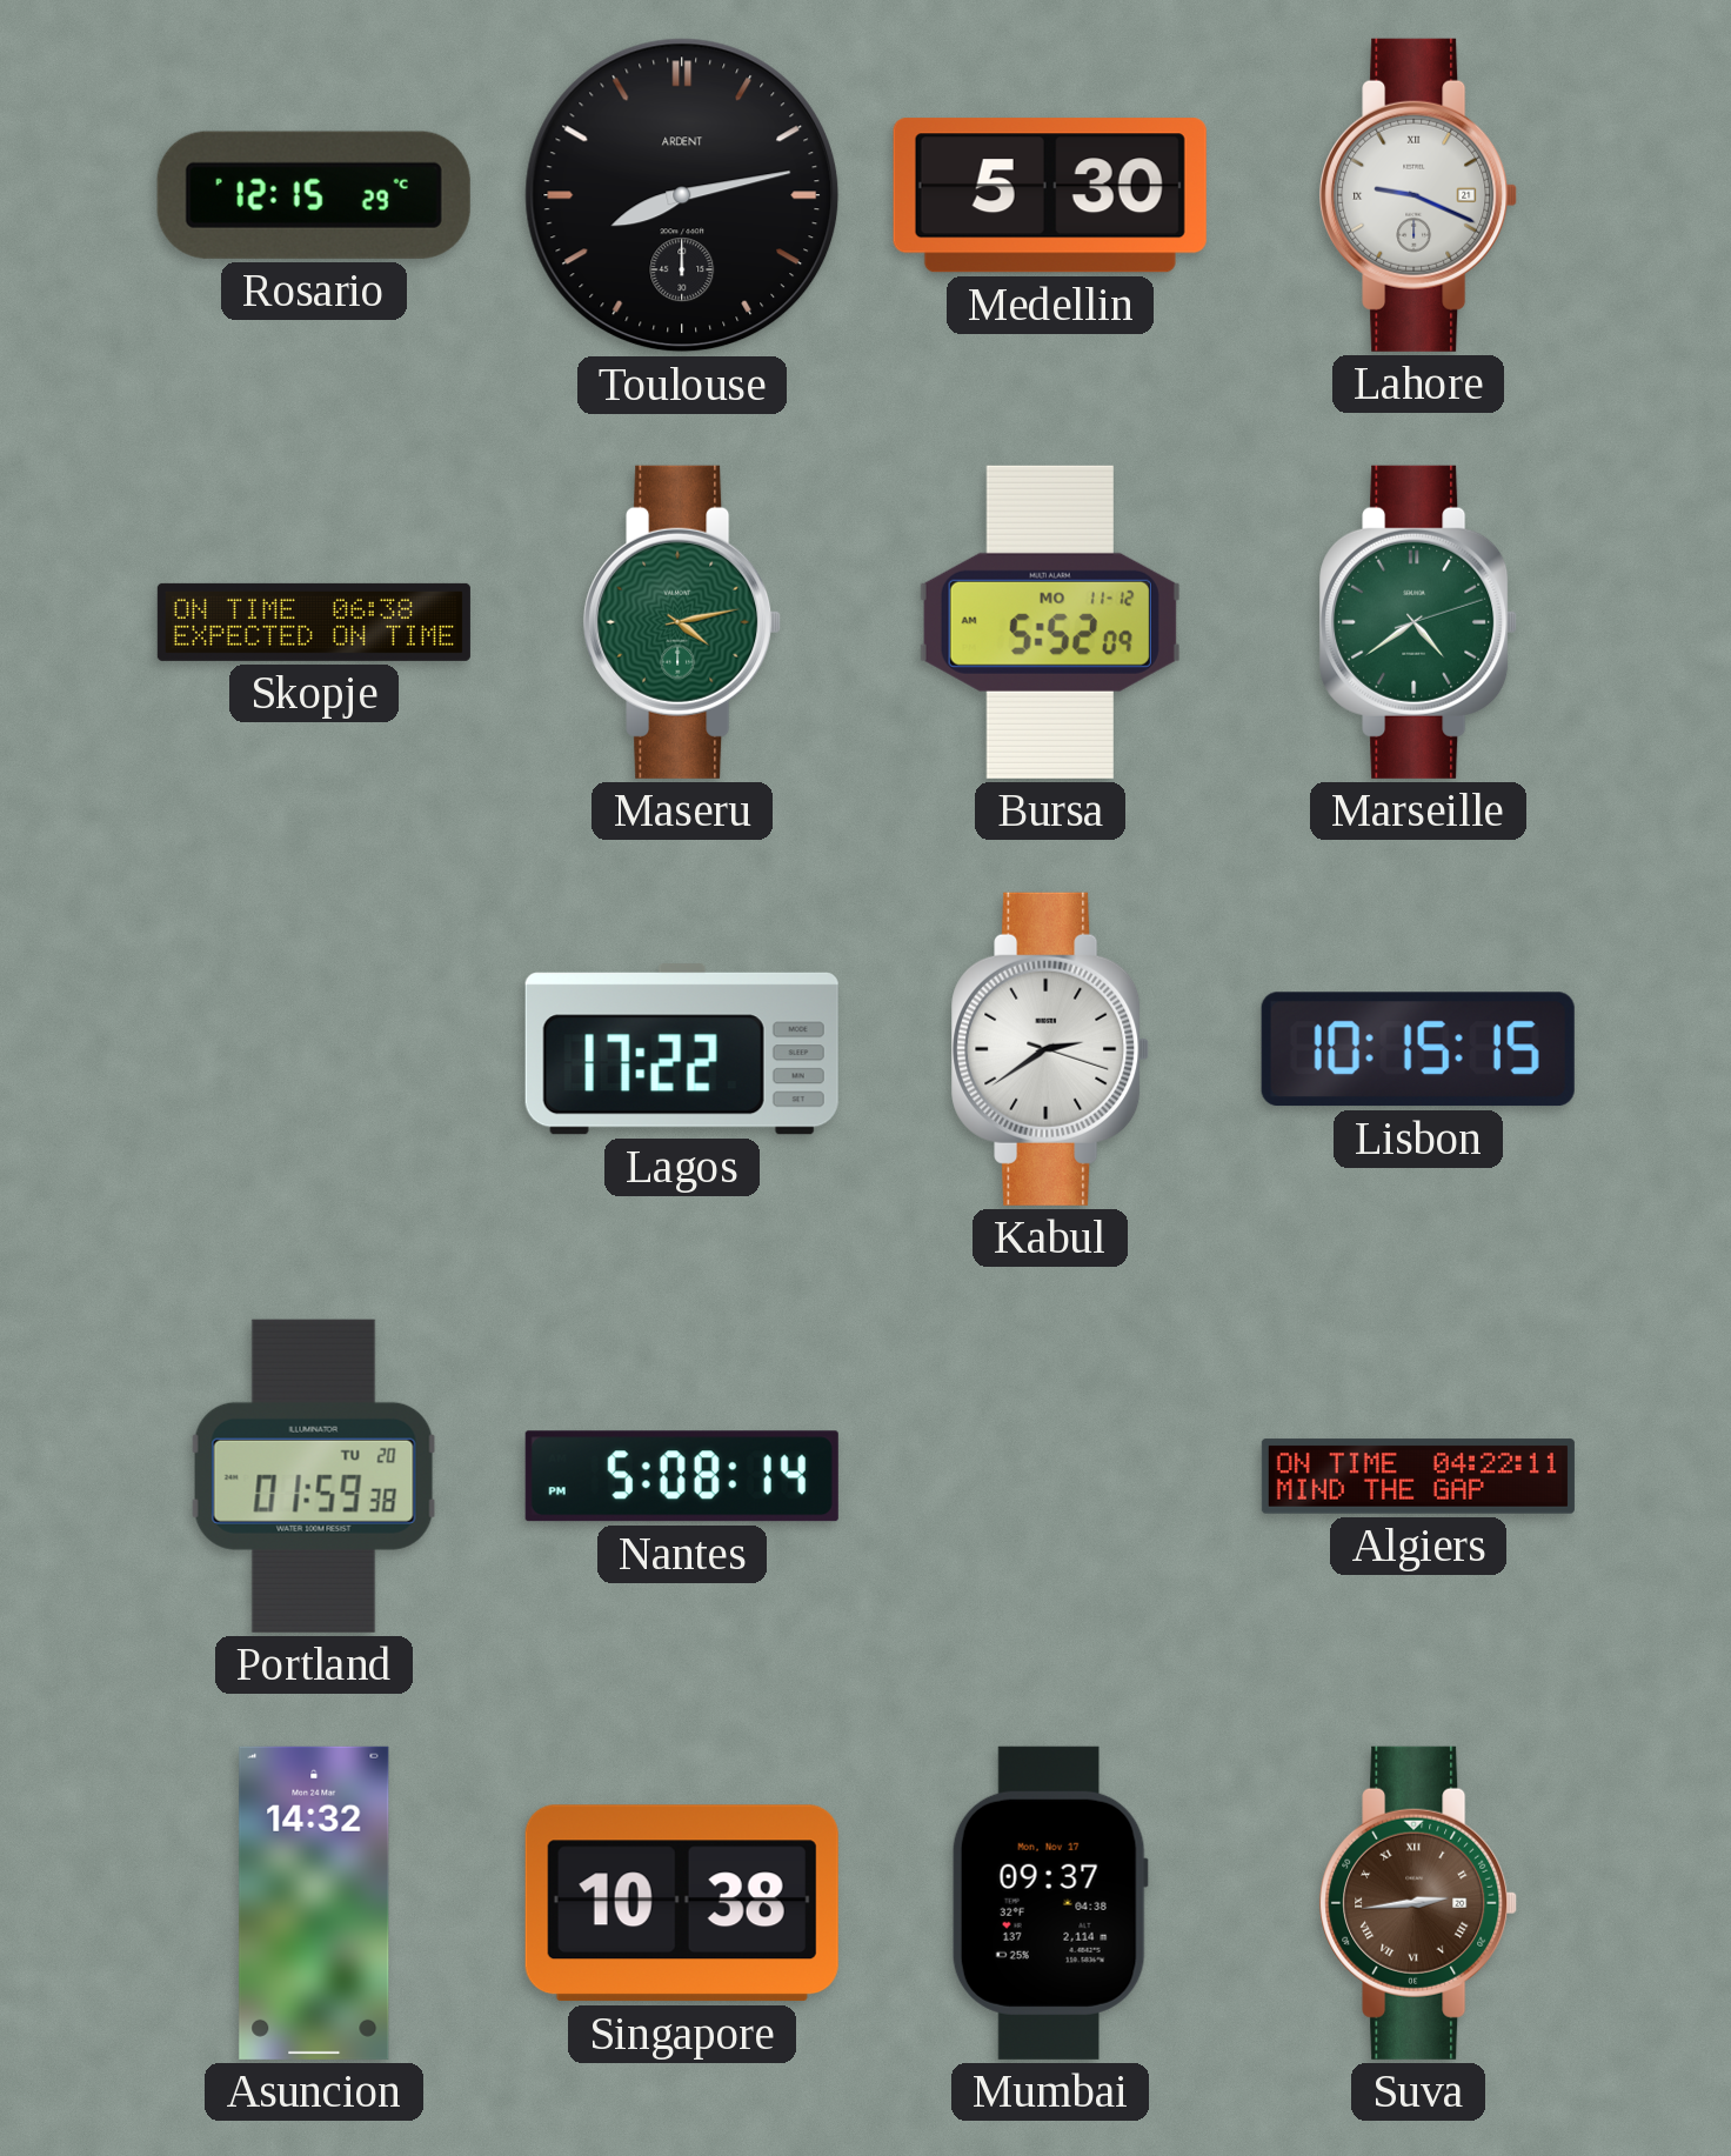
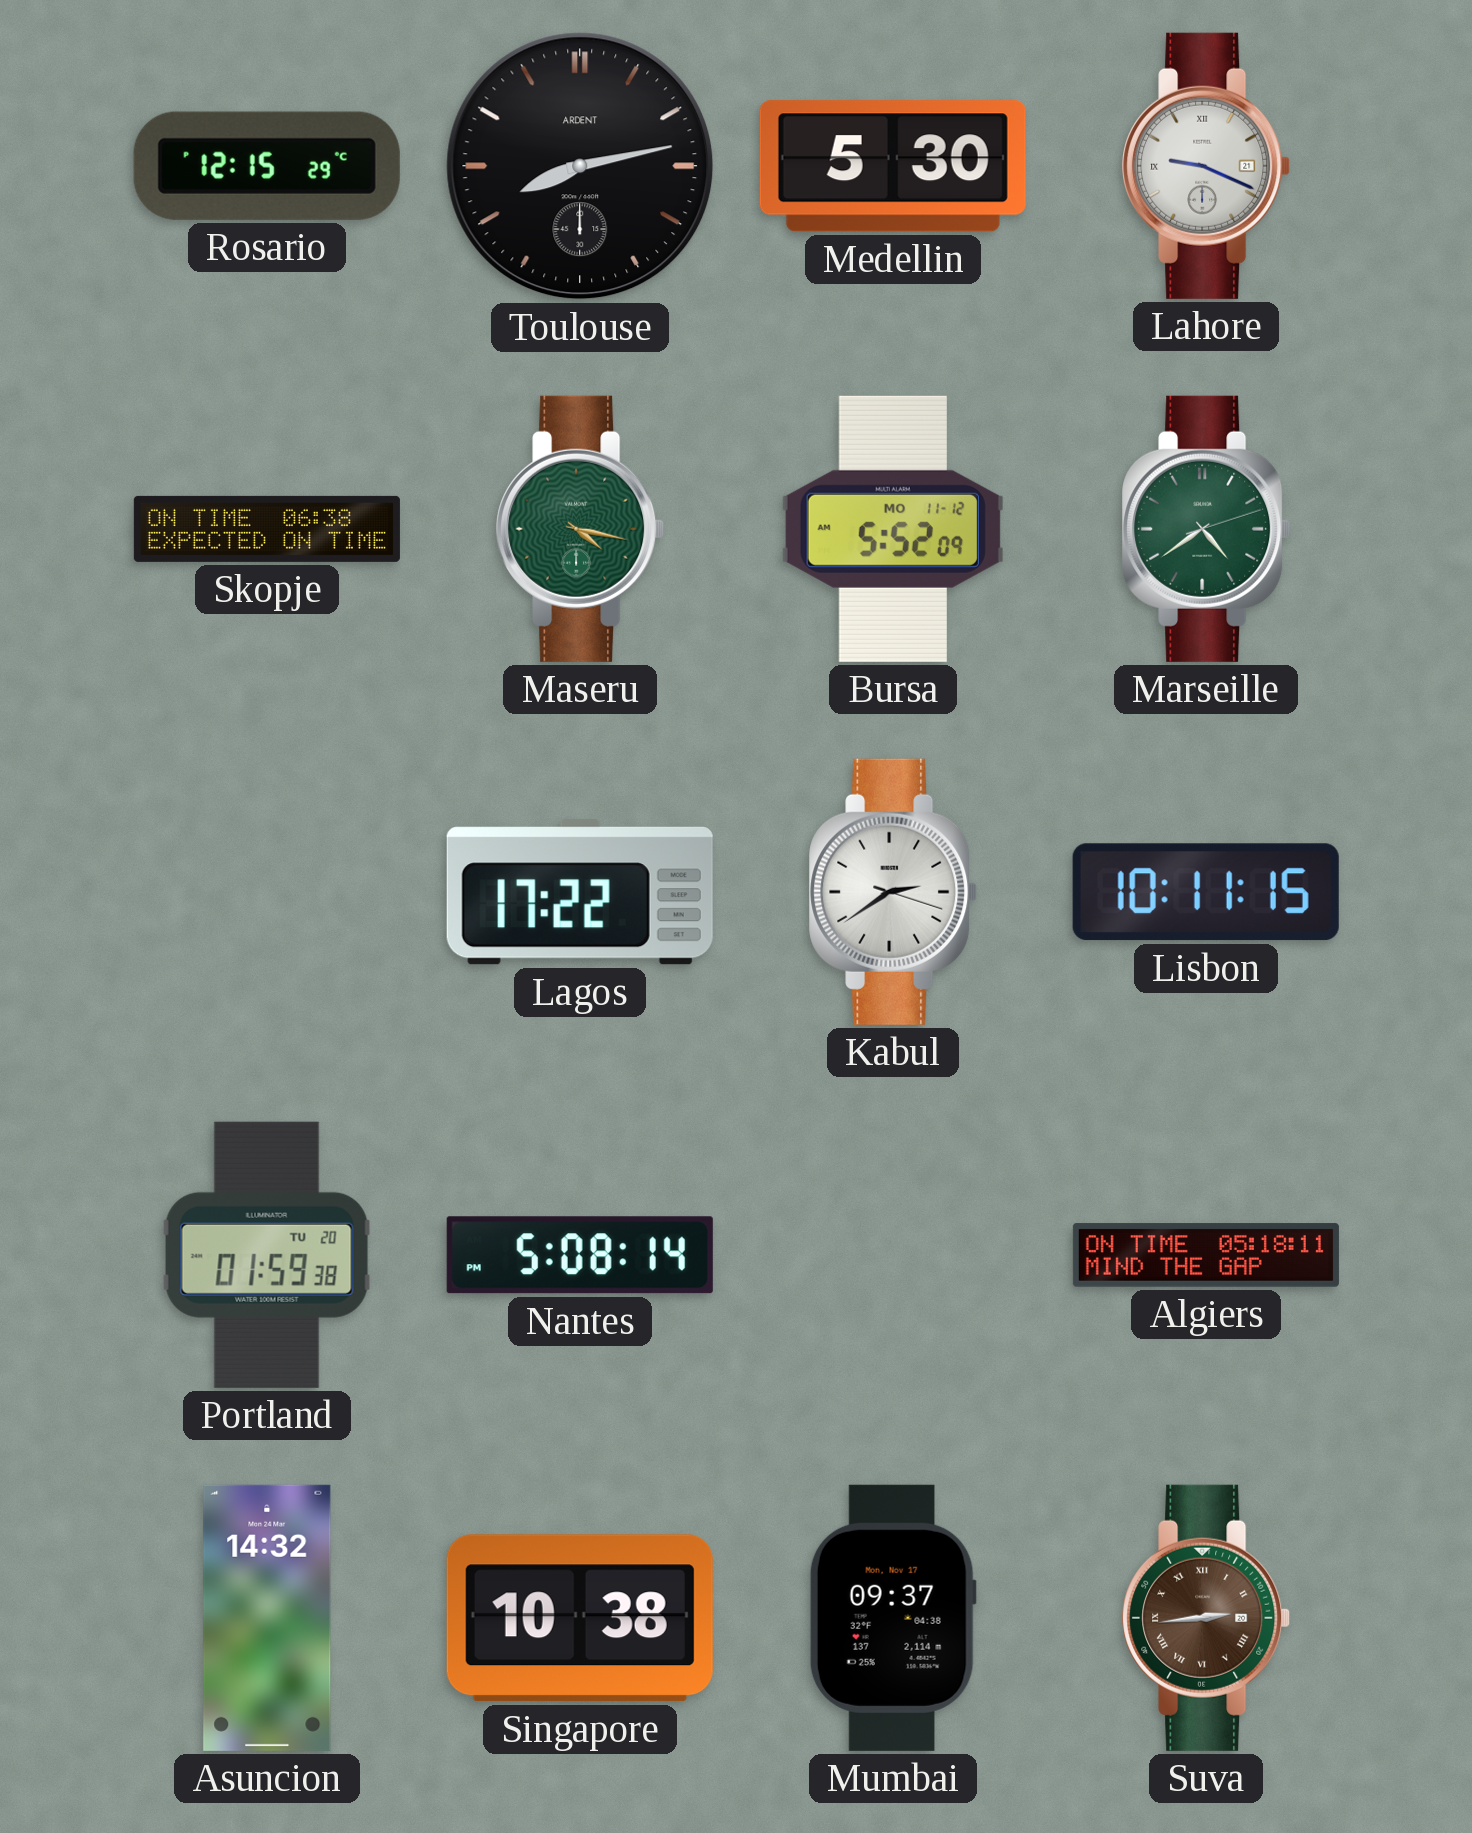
Maseru: 4:13 -> 4:17
Lisbon: 10:15 -> 10:11
Algiers: 04:22 -> 05:18
